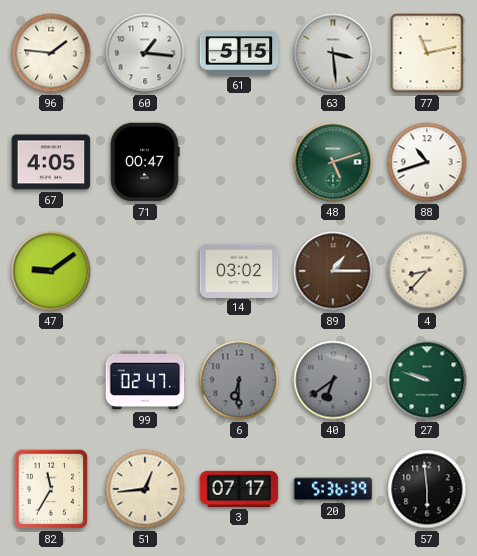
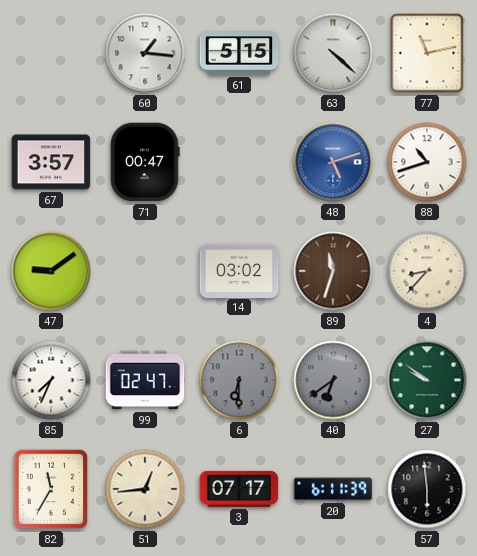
96: 1:46 -> none
63: 3:29 -> 4:22
67: 4:05 -> 3:57
48 dial: green -> blue
89: 1:15 -> 11:33
85: none -> 7:34
27: 9:48 -> 9:51
20: 5:36 -> 6:11
